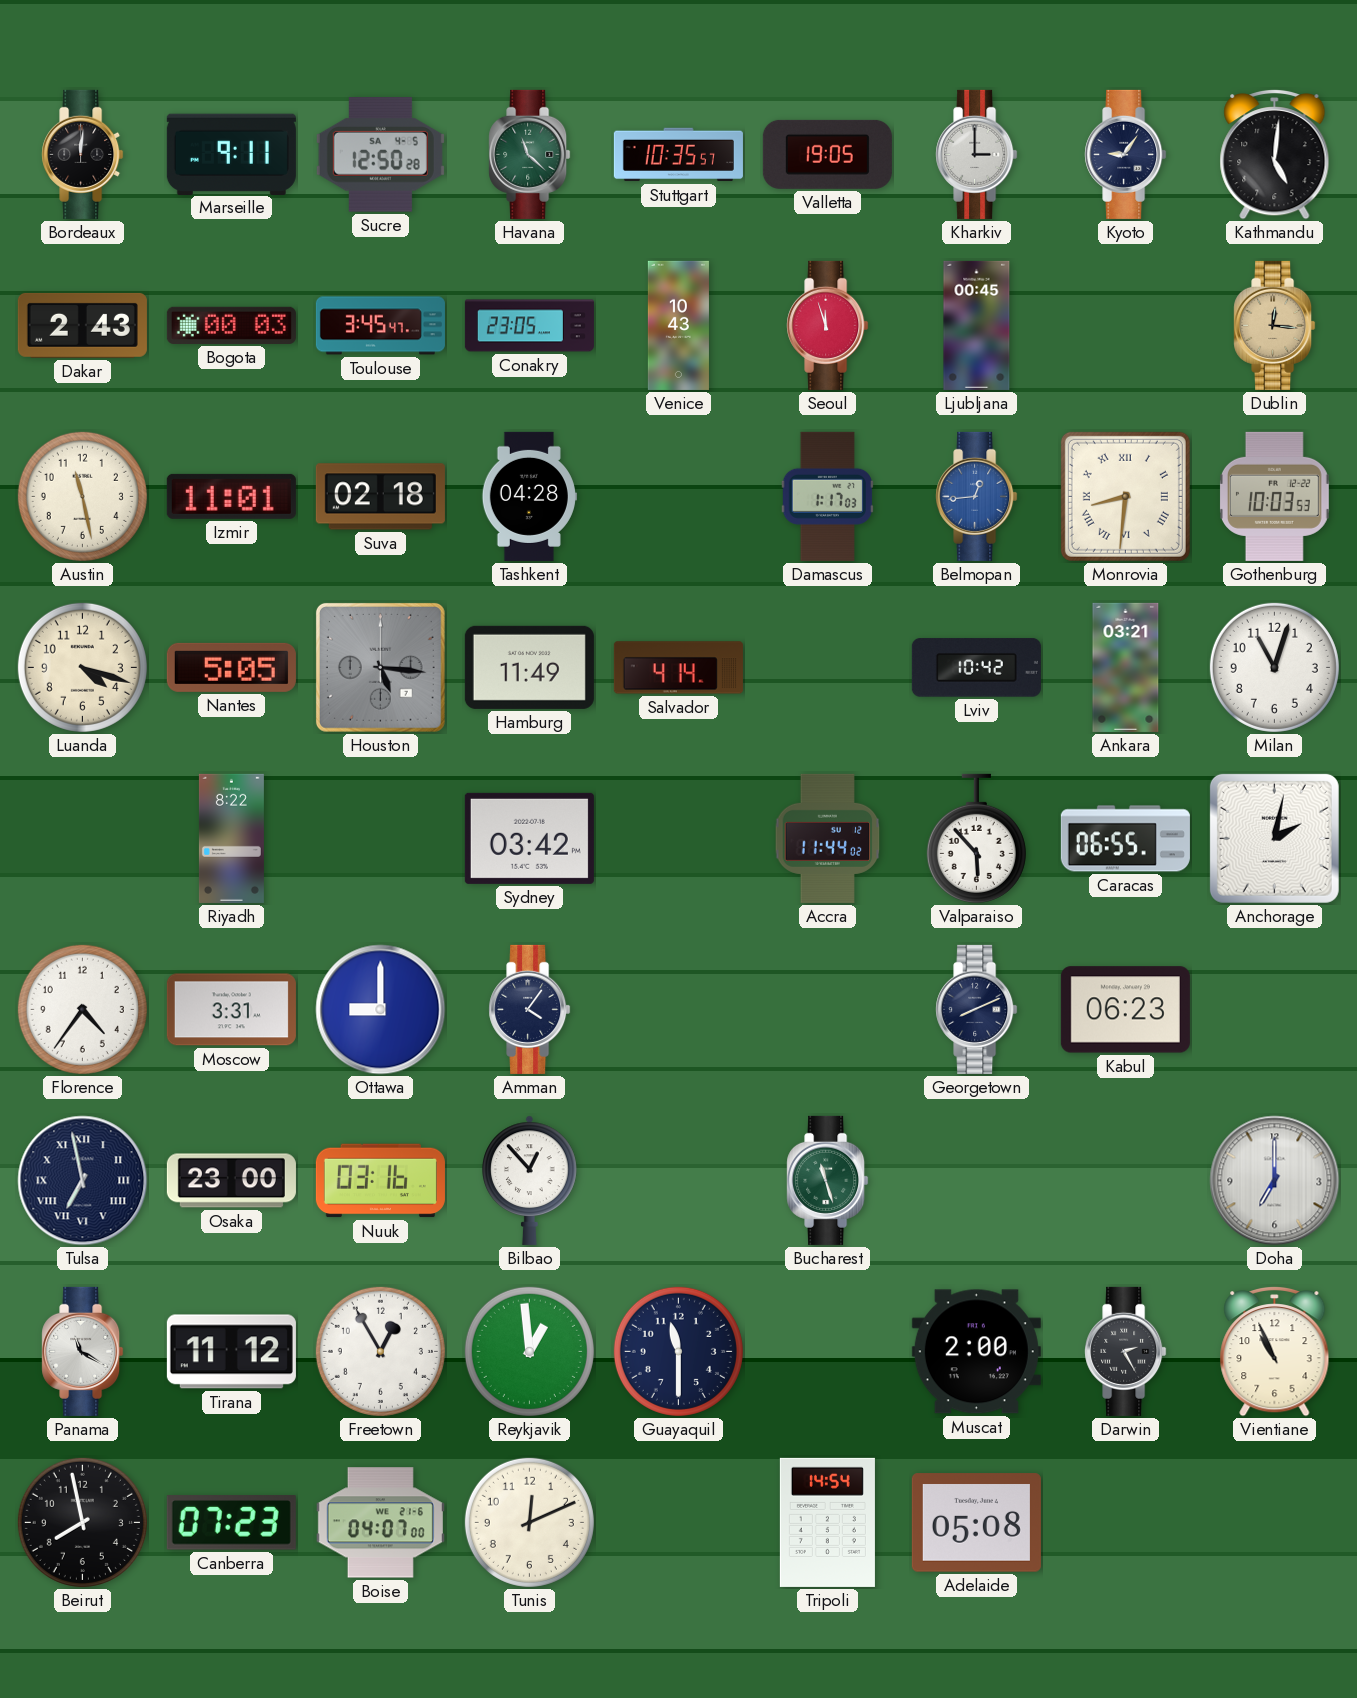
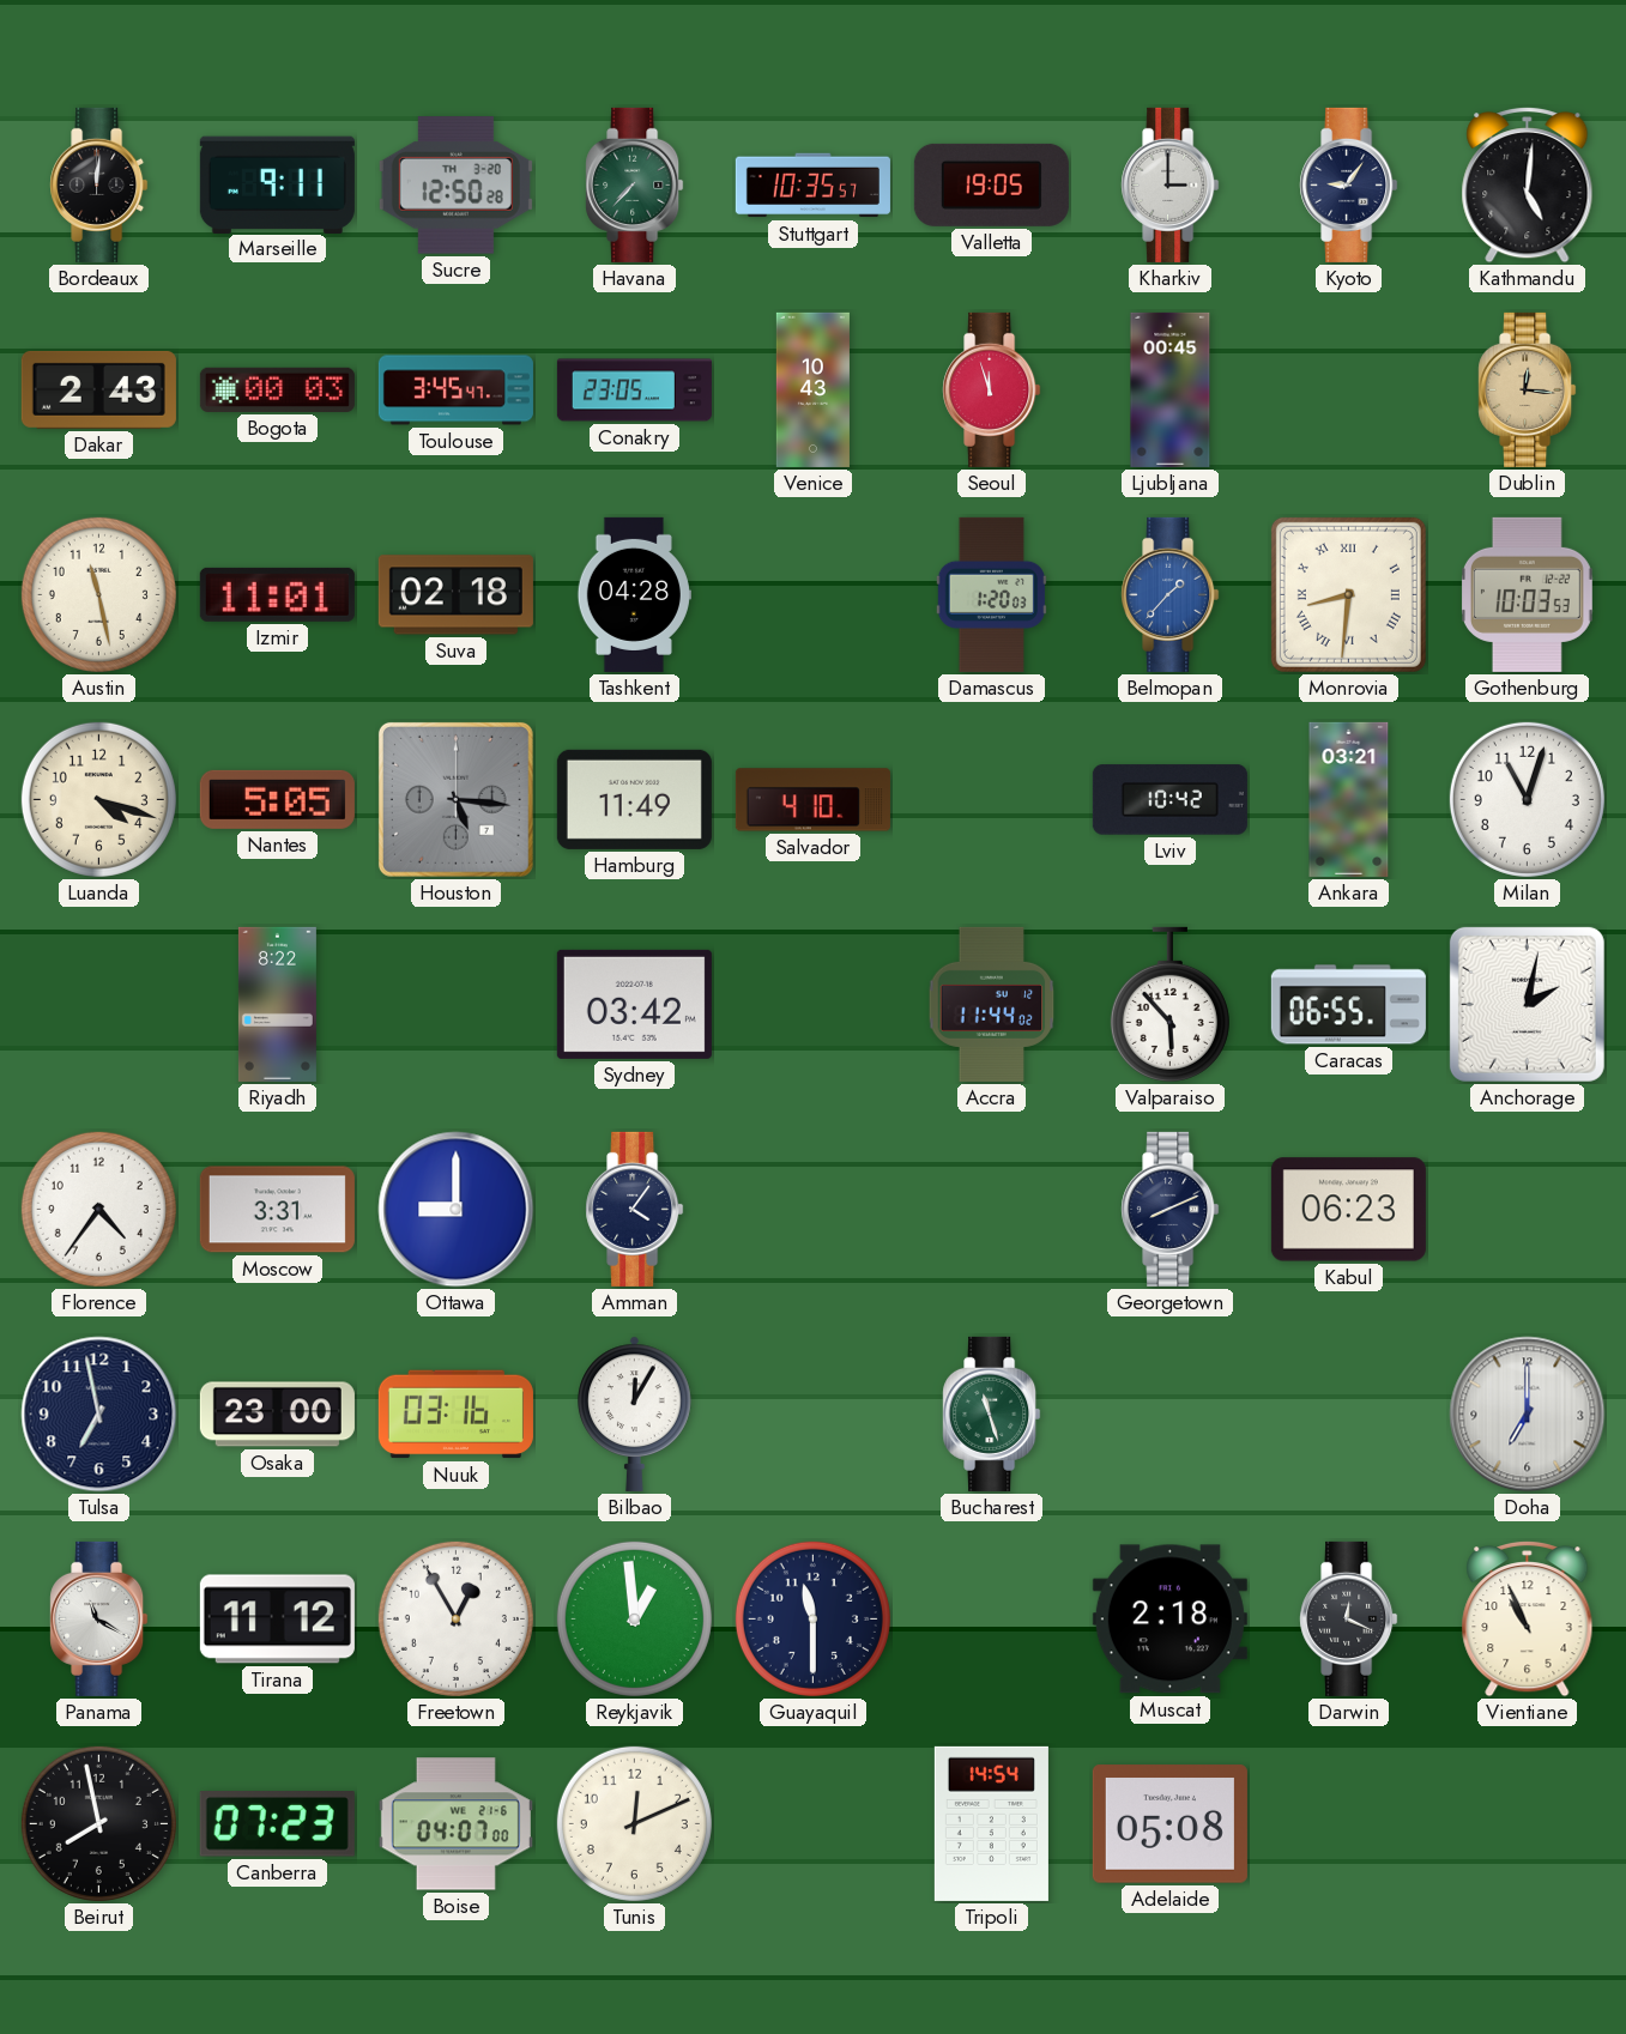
Sucre date: SA 4-5 -> TH 3-20
Havana: 11:22 -> 7:37
Damascus: 1:17 -> 1:20
Belmopan: 12:44 -> 1:37
Salvador: 4:14 -> 4:10
Tulsa numerals: Roman -> Arabic
Bilbao: 12:53 -> 12:05
Muscat: 2:00 -> 2:18
Darwin: 2:25 -> 12:19
